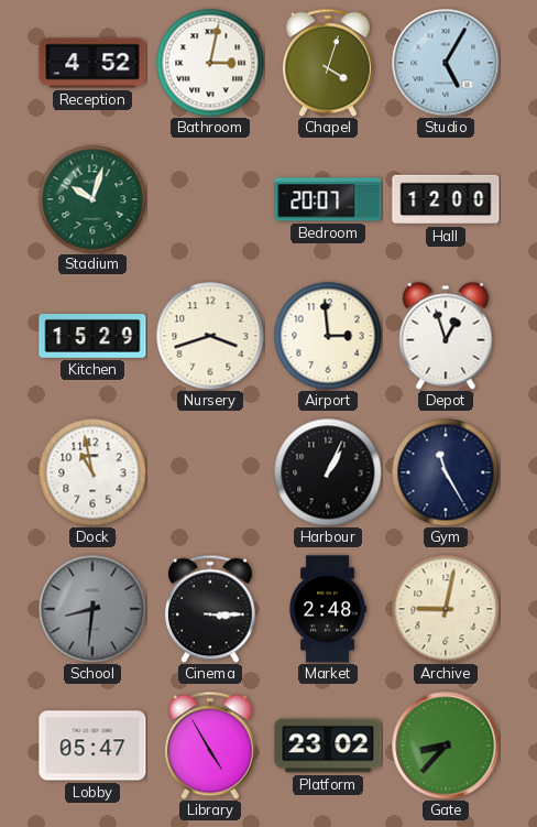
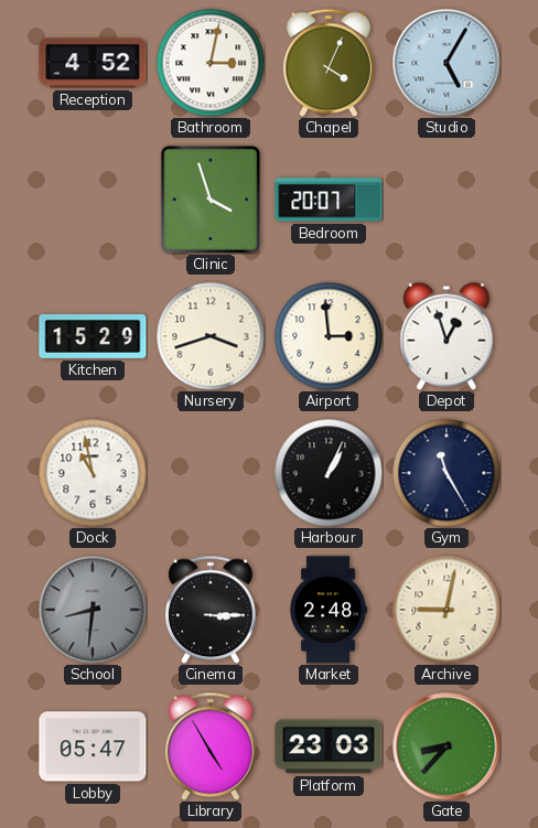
Chapel: 4:03 -> 4:04
Stadium: 10:03 -> none
Clinic: none -> 3:57
Hall: 12:00 -> none
Platform: 23:02 -> 23:03
